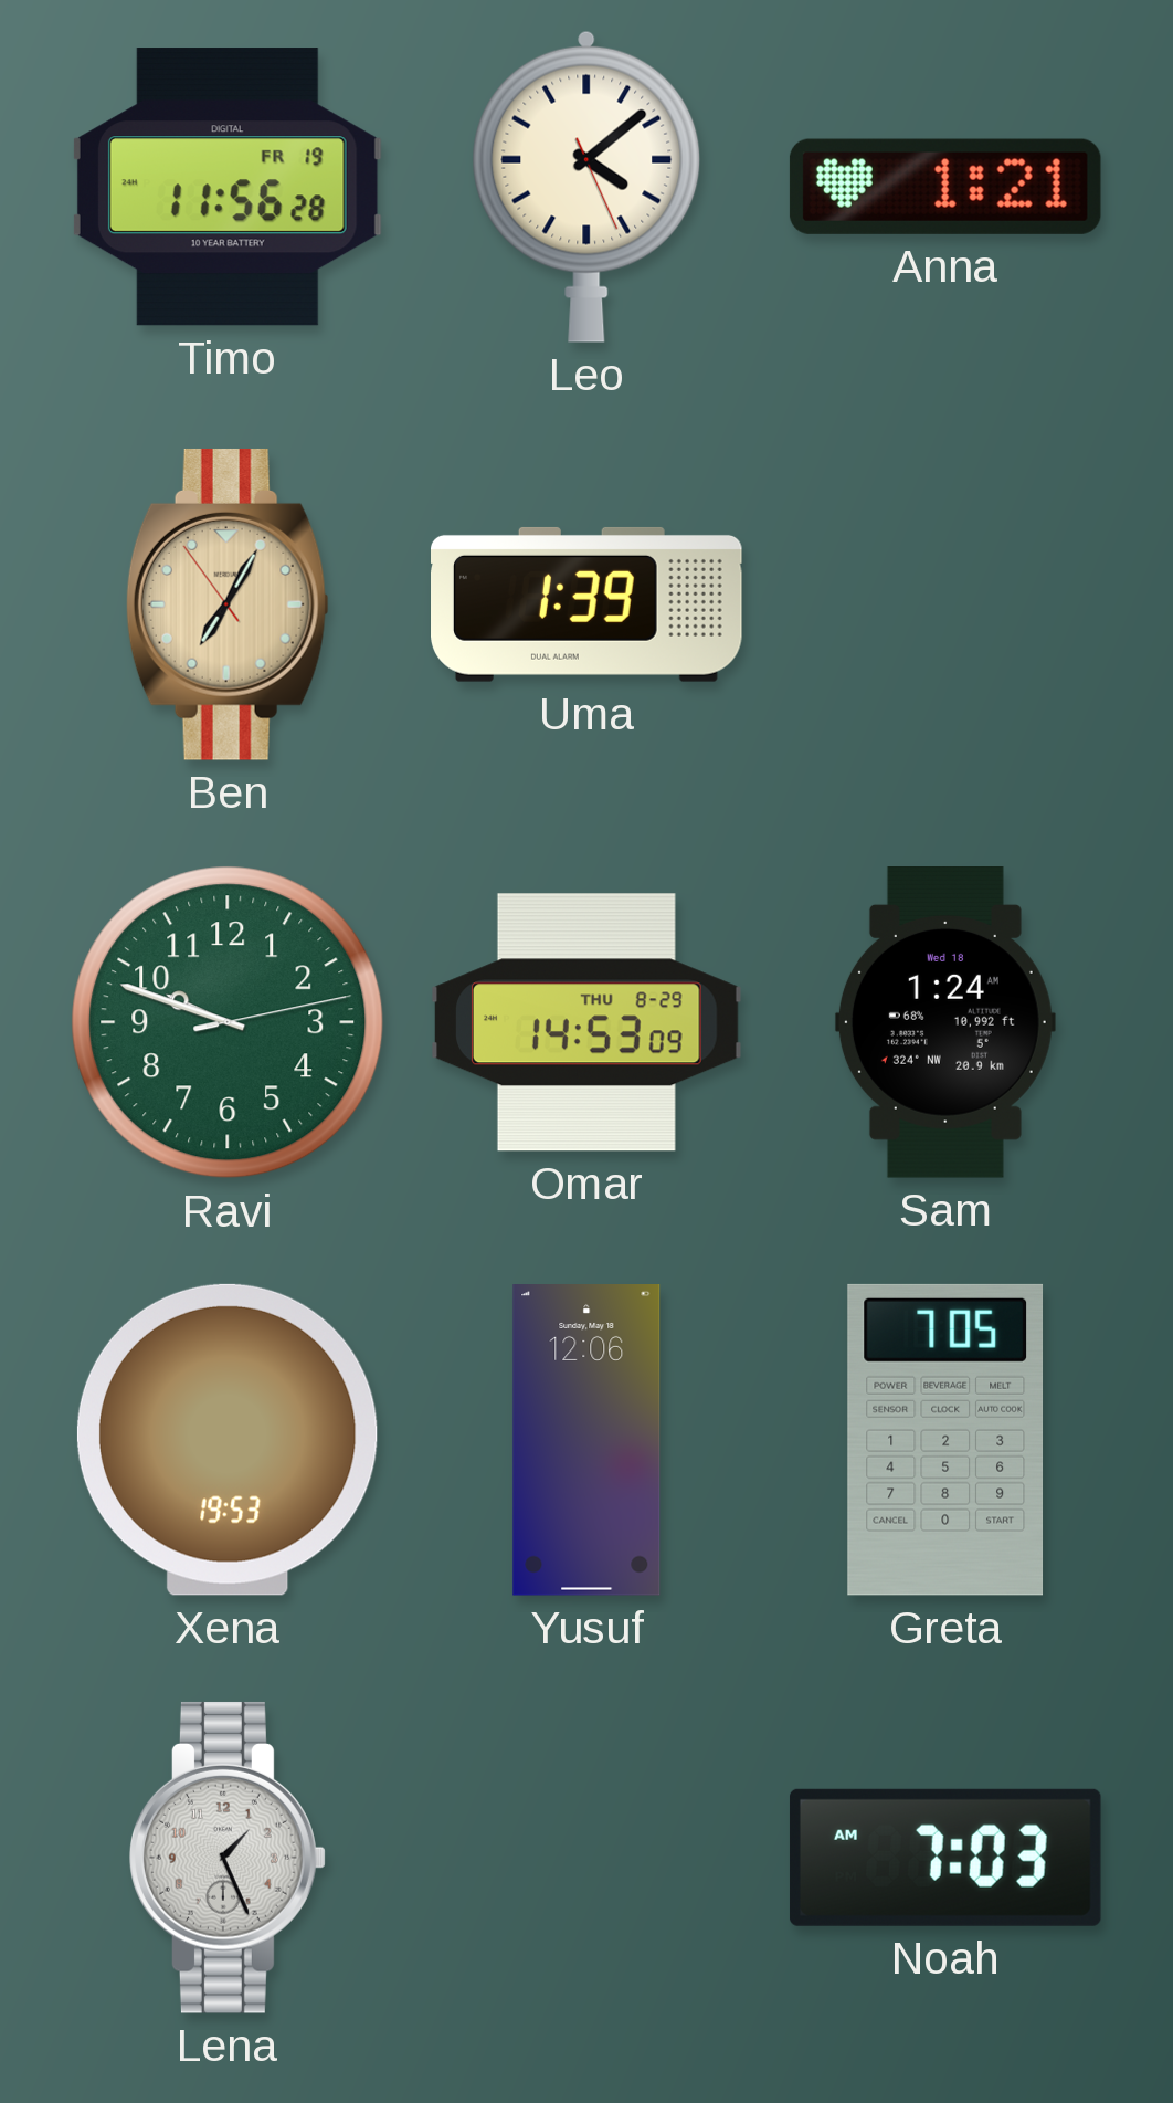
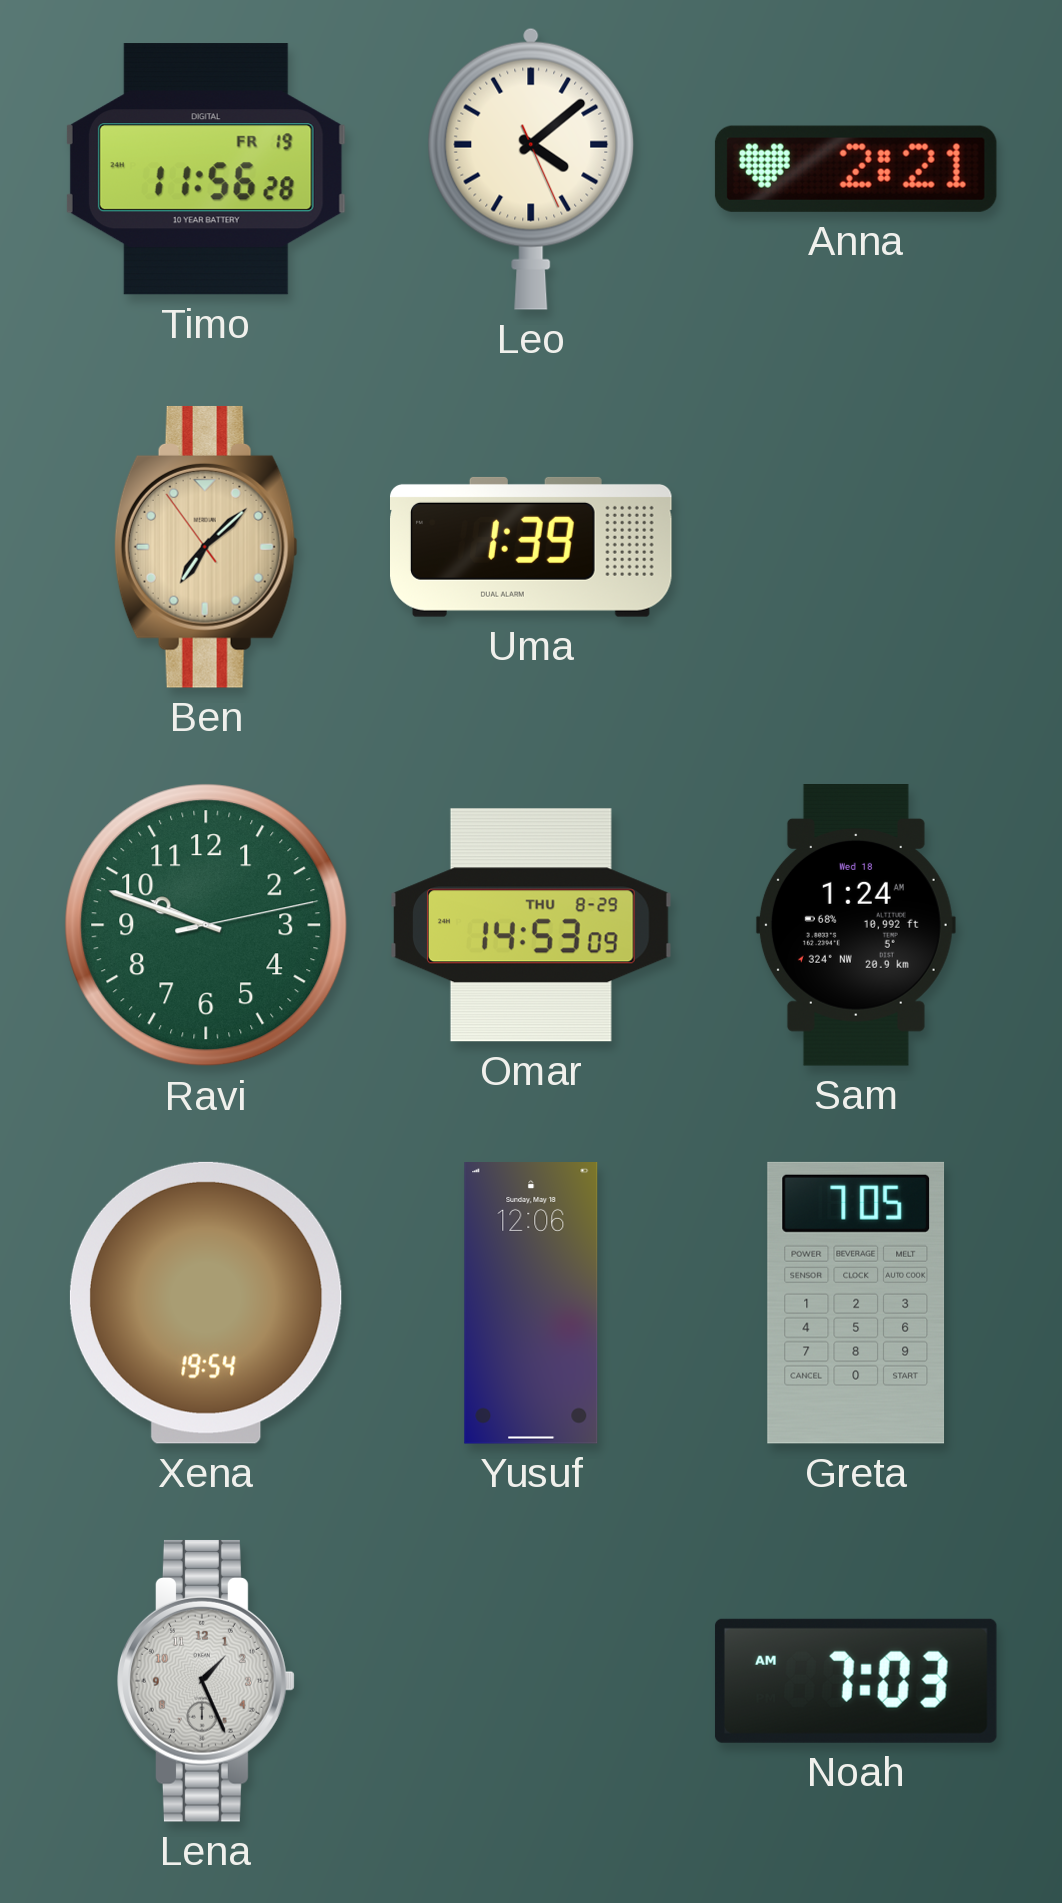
Anna: 1:21 -> 2:21
Ben: 7:04 -> 7:07
Xena: 19:53 -> 19:54
